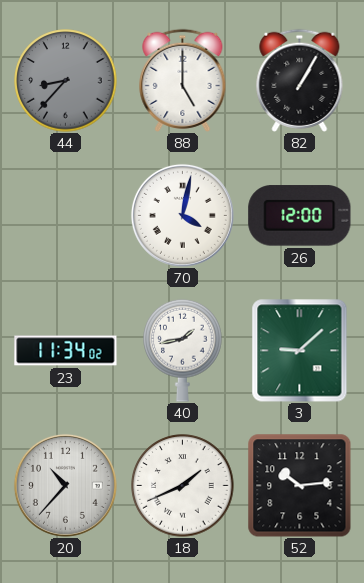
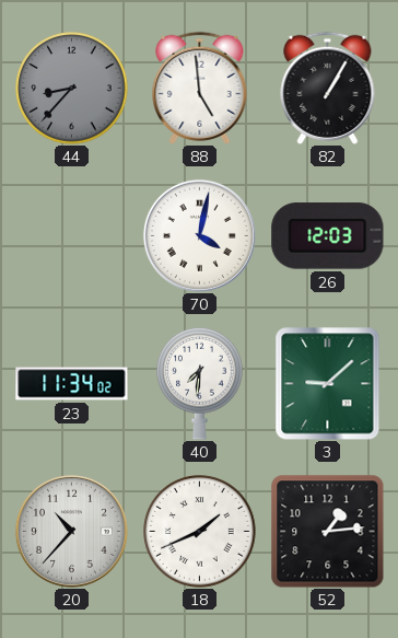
88: 5:00 -> 4:59
26: 12:00 -> 12:03
40: 1:43 -> 7:31
52: 10:14 -> 1:14
